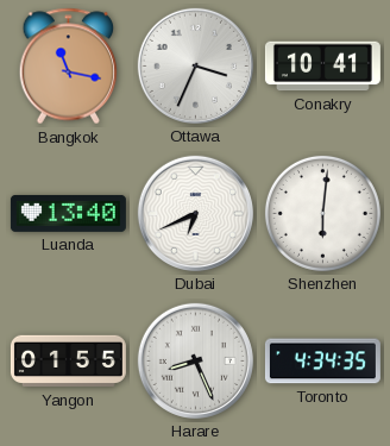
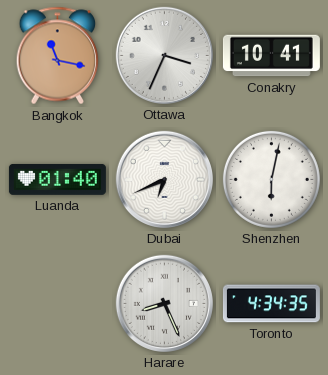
Luanda: 13:40 -> 01:40
Shenzhen: 6:01 -> 6:02
Yangon: 01:55 -> none
